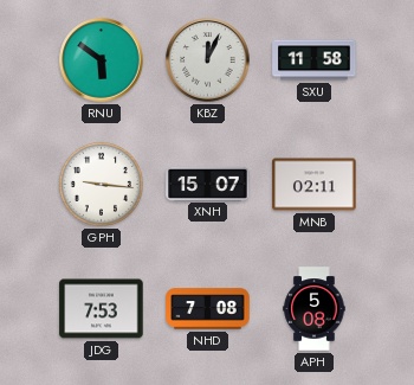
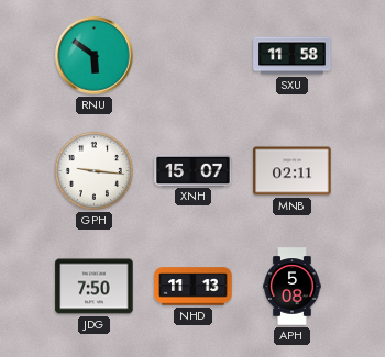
KBZ: 12:04 -> none
JDG: 7:53 -> 7:50
NHD: 7:08 -> 11:13
